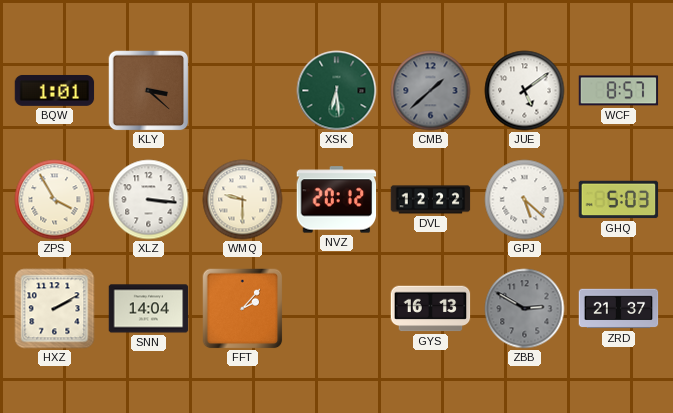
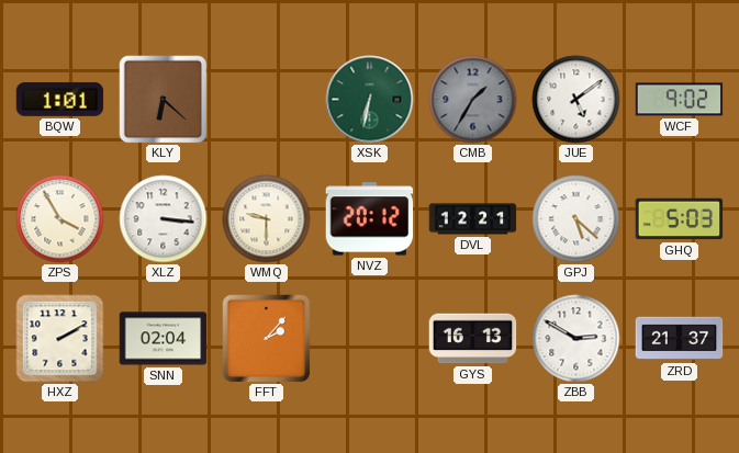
KLY: 3:22 -> 6:22
XSK: 6:29 -> 6:32
CMB: 1:38 -> 1:35
WCF: 8:57 -> 9:02
DVL: 12:22 -> 12:21
SNN: 14:04 -> 02:04
ZBB dial: grey -> white
